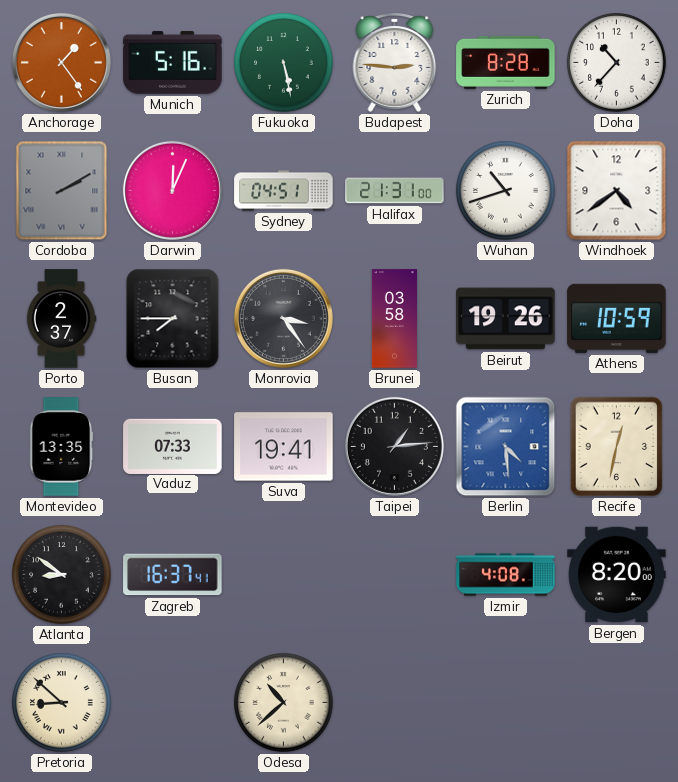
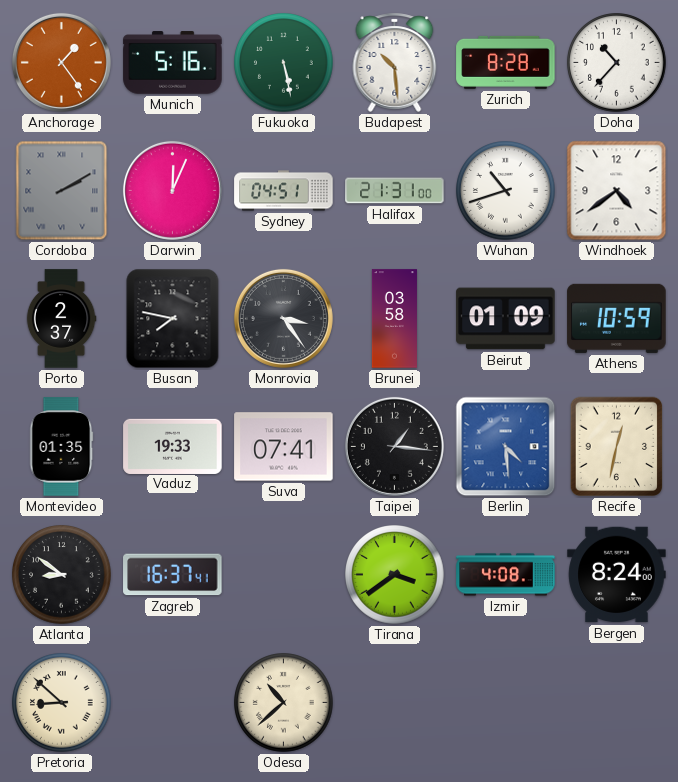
Budapest: 2:46 -> 10:29
Busan: 7:45 -> 7:47
Beirut: 19:26 -> 01:09
Montevideo: 13:35 -> 01:35
Vaduz: 07:33 -> 19:33
Suva: 19:41 -> 07:41
Taipei: 1:14 -> 1:16
Tirana: none -> 3:39
Bergen: 8:20 -> 8:24
